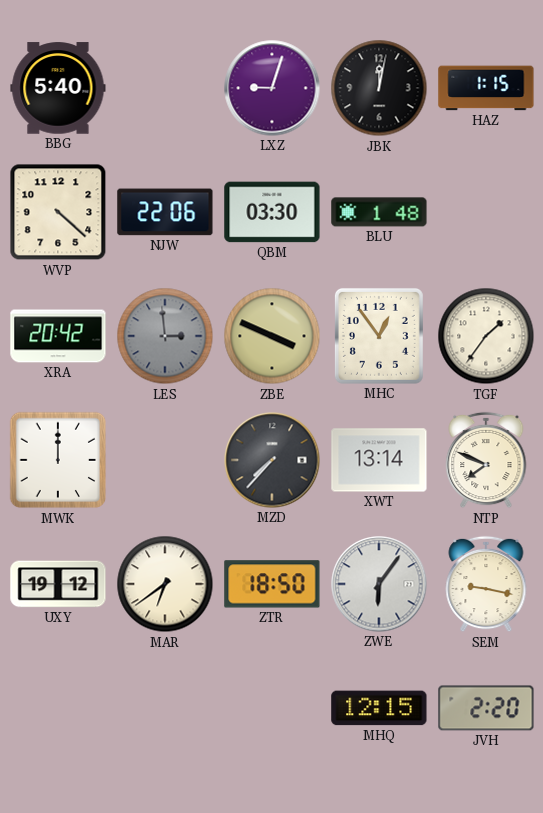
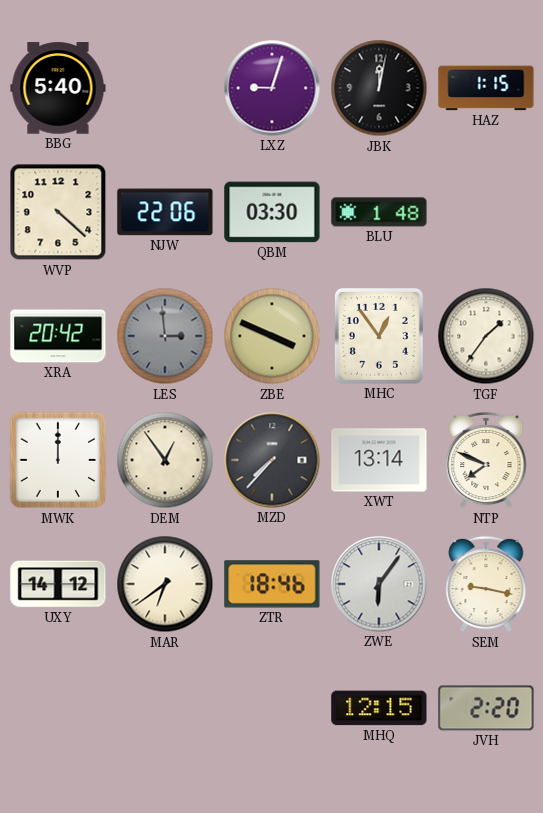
DEM: none -> 12:54
UXY: 19:12 -> 14:12
ZTR: 18:50 -> 18:46
